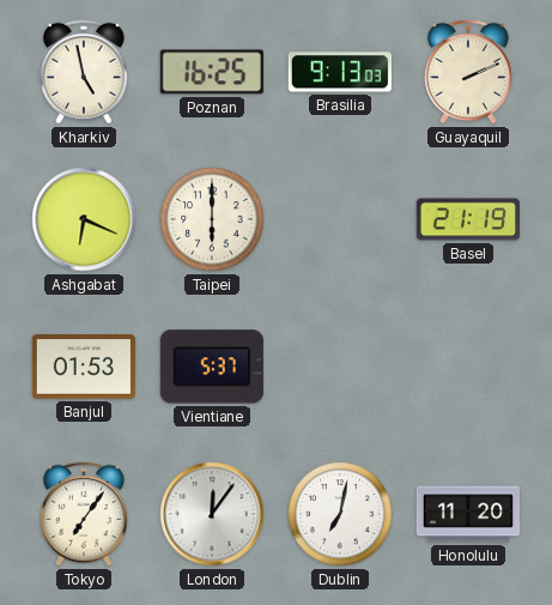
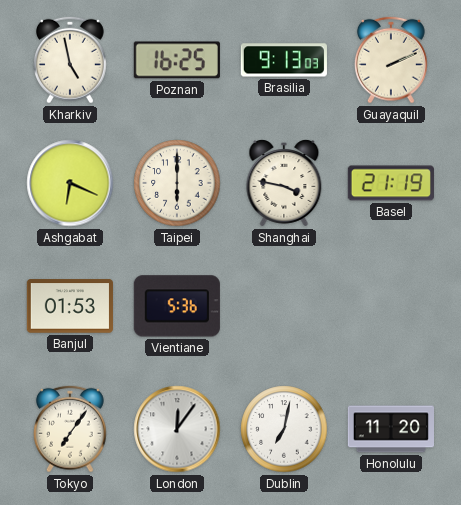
Shanghai: none -> 3:47
Vientiane: 5:37 -> 5:36
